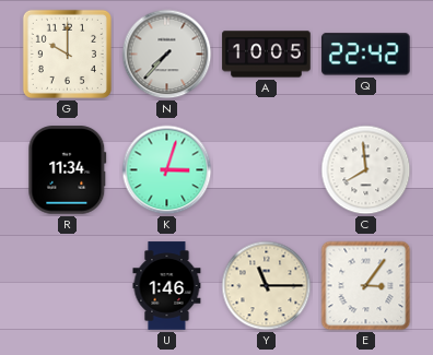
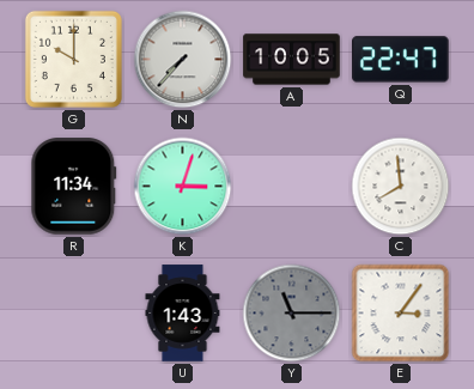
Q: 22:42 -> 22:47
U: 1:46 -> 1:43
Y dial: cream -> grey
